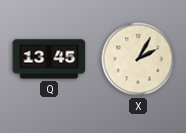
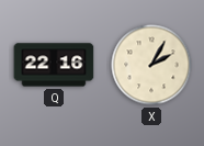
Q: 13:45 -> 22:16
